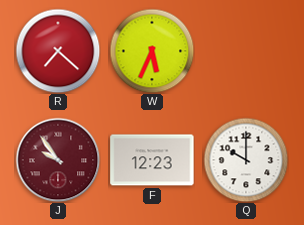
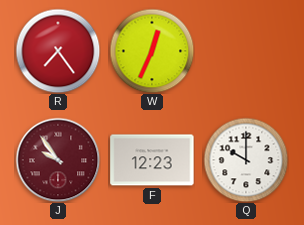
R: 7:22 -> 7:24
W: 5:34 -> 12:34
